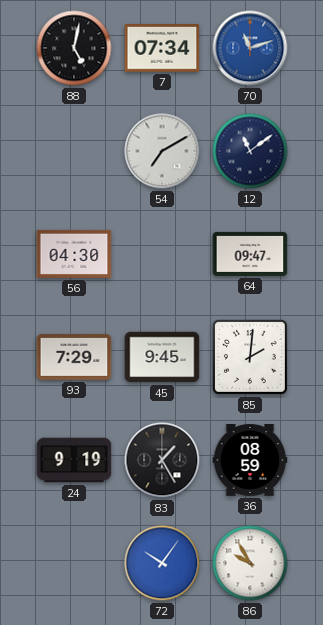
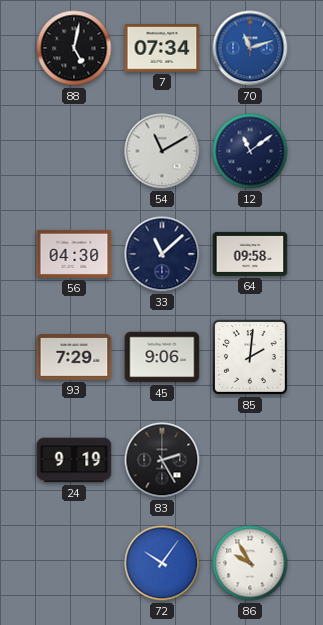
54: 7:10 -> 11:10
33: none -> 11:08
64: 09:47 -> 09:58
45: 9:45 -> 9:06
83: 1:25 -> 2:25
36: 08:59 -> none
